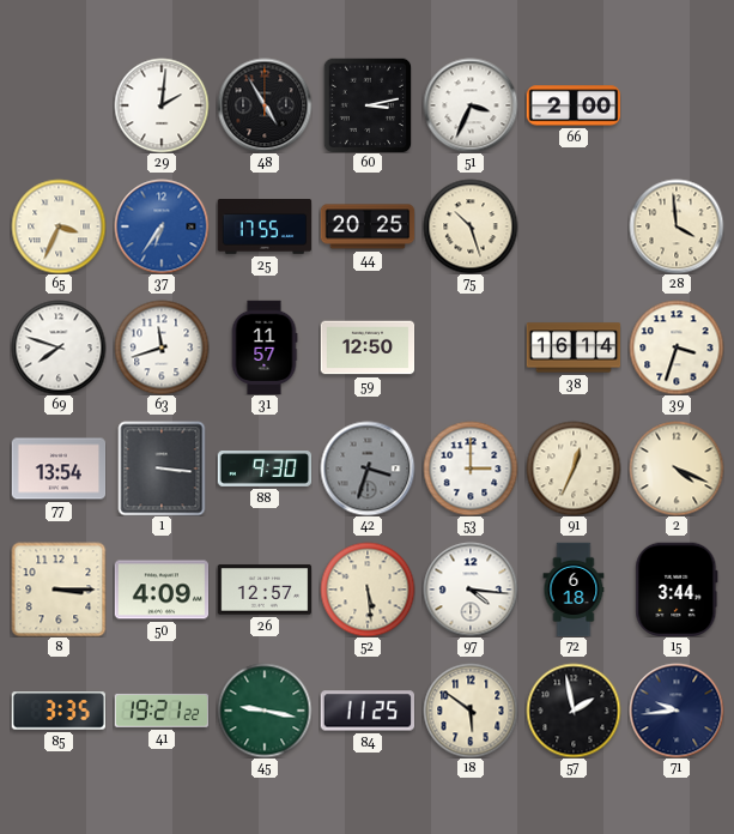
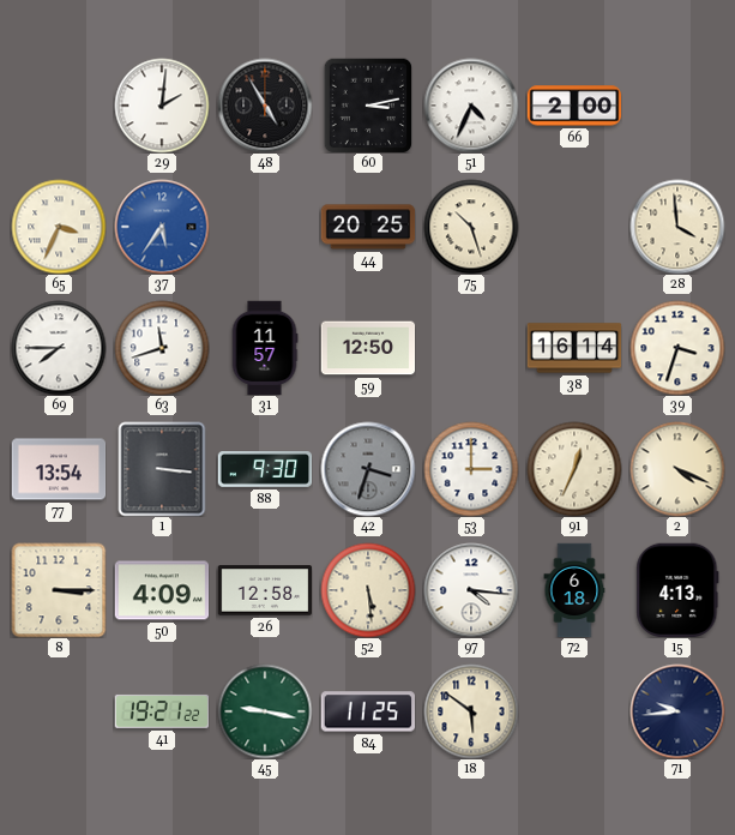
51: 3:34 -> 4:34
37: 6:36 -> 5:36
25: 17:55 -> none
69: 7:48 -> 7:45
26: 12:57 -> 12:58
15: 3:44 -> 4:13
85: 3:35 -> none
57: 1:58 -> none
